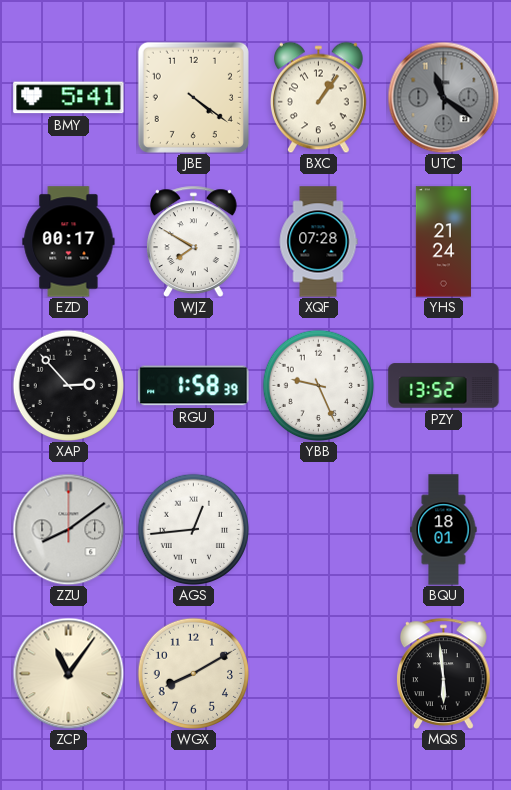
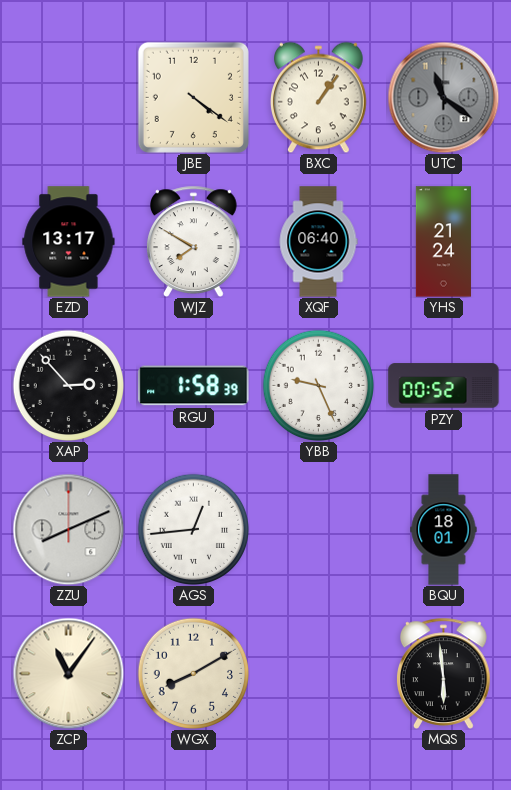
BMY: 5:41 -> none
EZD: 00:17 -> 13:17
XQF: 07:28 -> 06:40
PZY: 13:52 -> 00:52
ZZU: 8:09 -> 8:11
